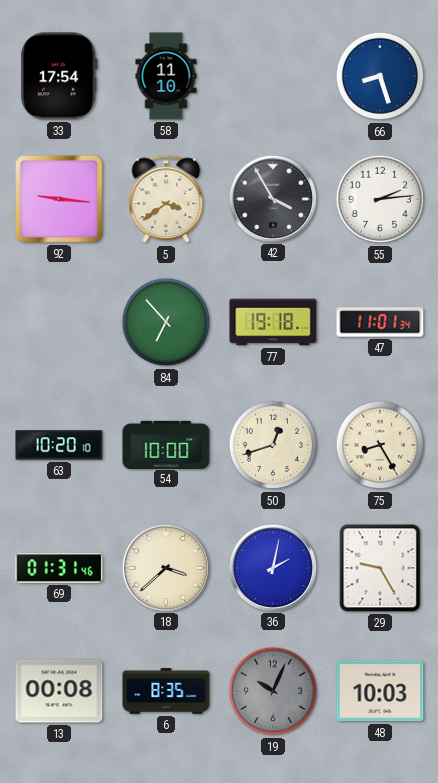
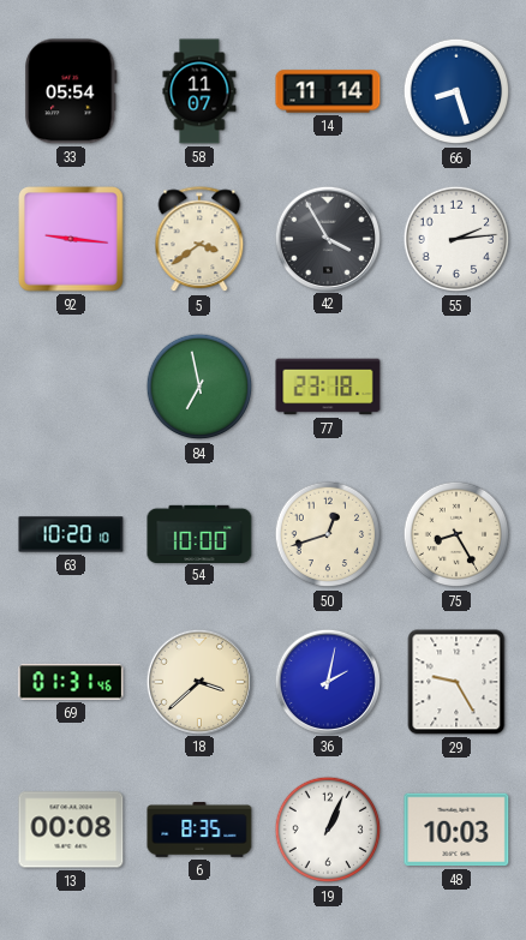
33: 17:54 -> 05:54
58: 11:10 -> 11:07
14: none -> 11:14
84: 6:53 -> 6:58
77: 19:18 -> 23:18
47: 11:01 -> none
19: 10:04 -> 1:04
19 dial: grey -> white
